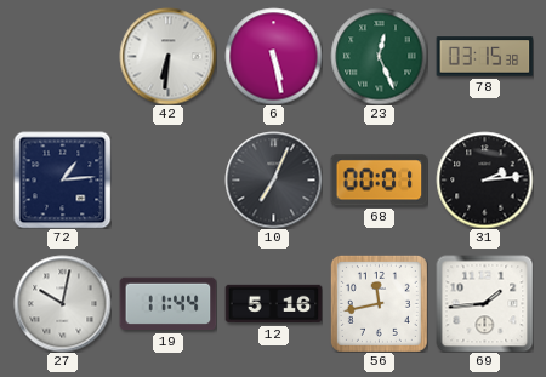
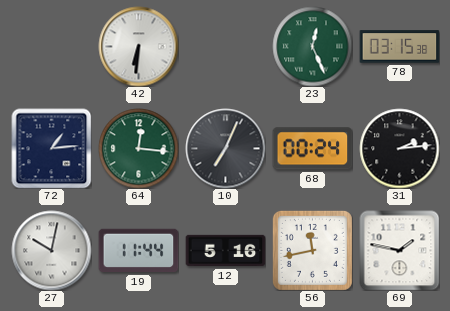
6: 5:28 -> none
64: none -> 12:16
68: 00:01 -> 00:24
69: 1:44 -> 1:47
